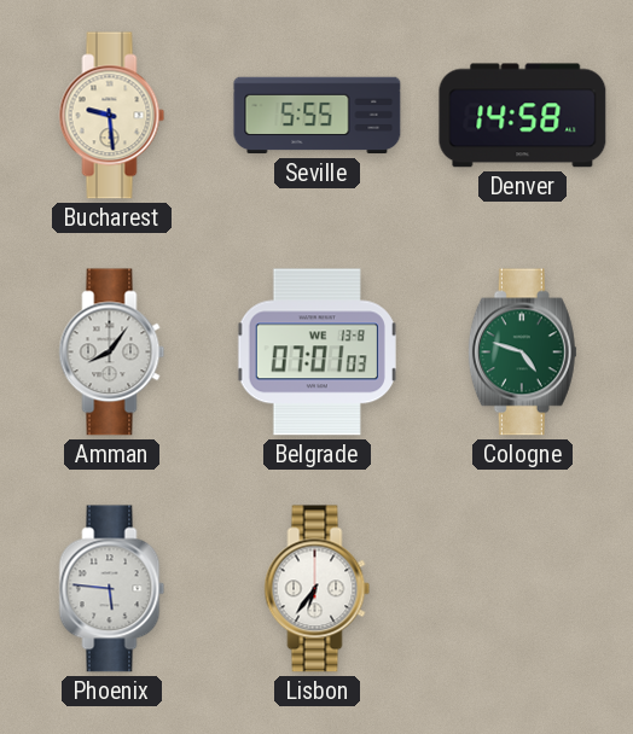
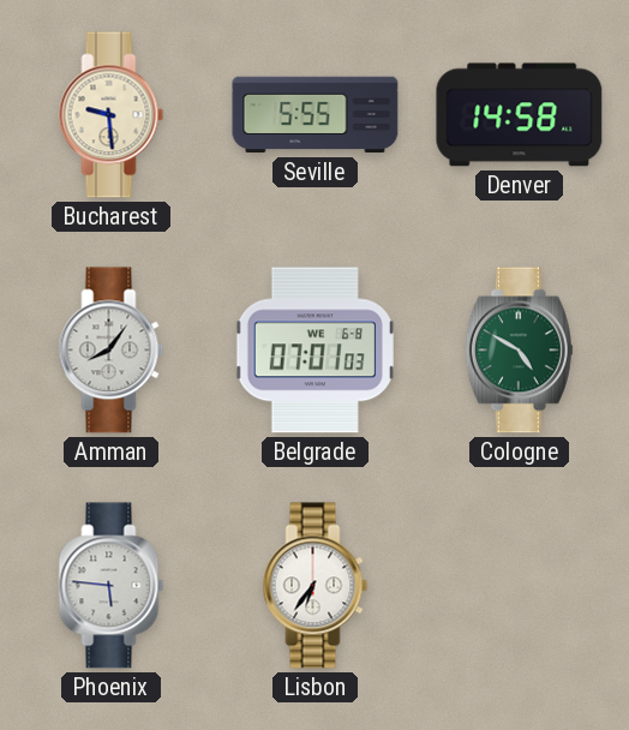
Belgrade date: WE 13-8 -> WE 6-8
Cologne: 4:48 -> 4:50
